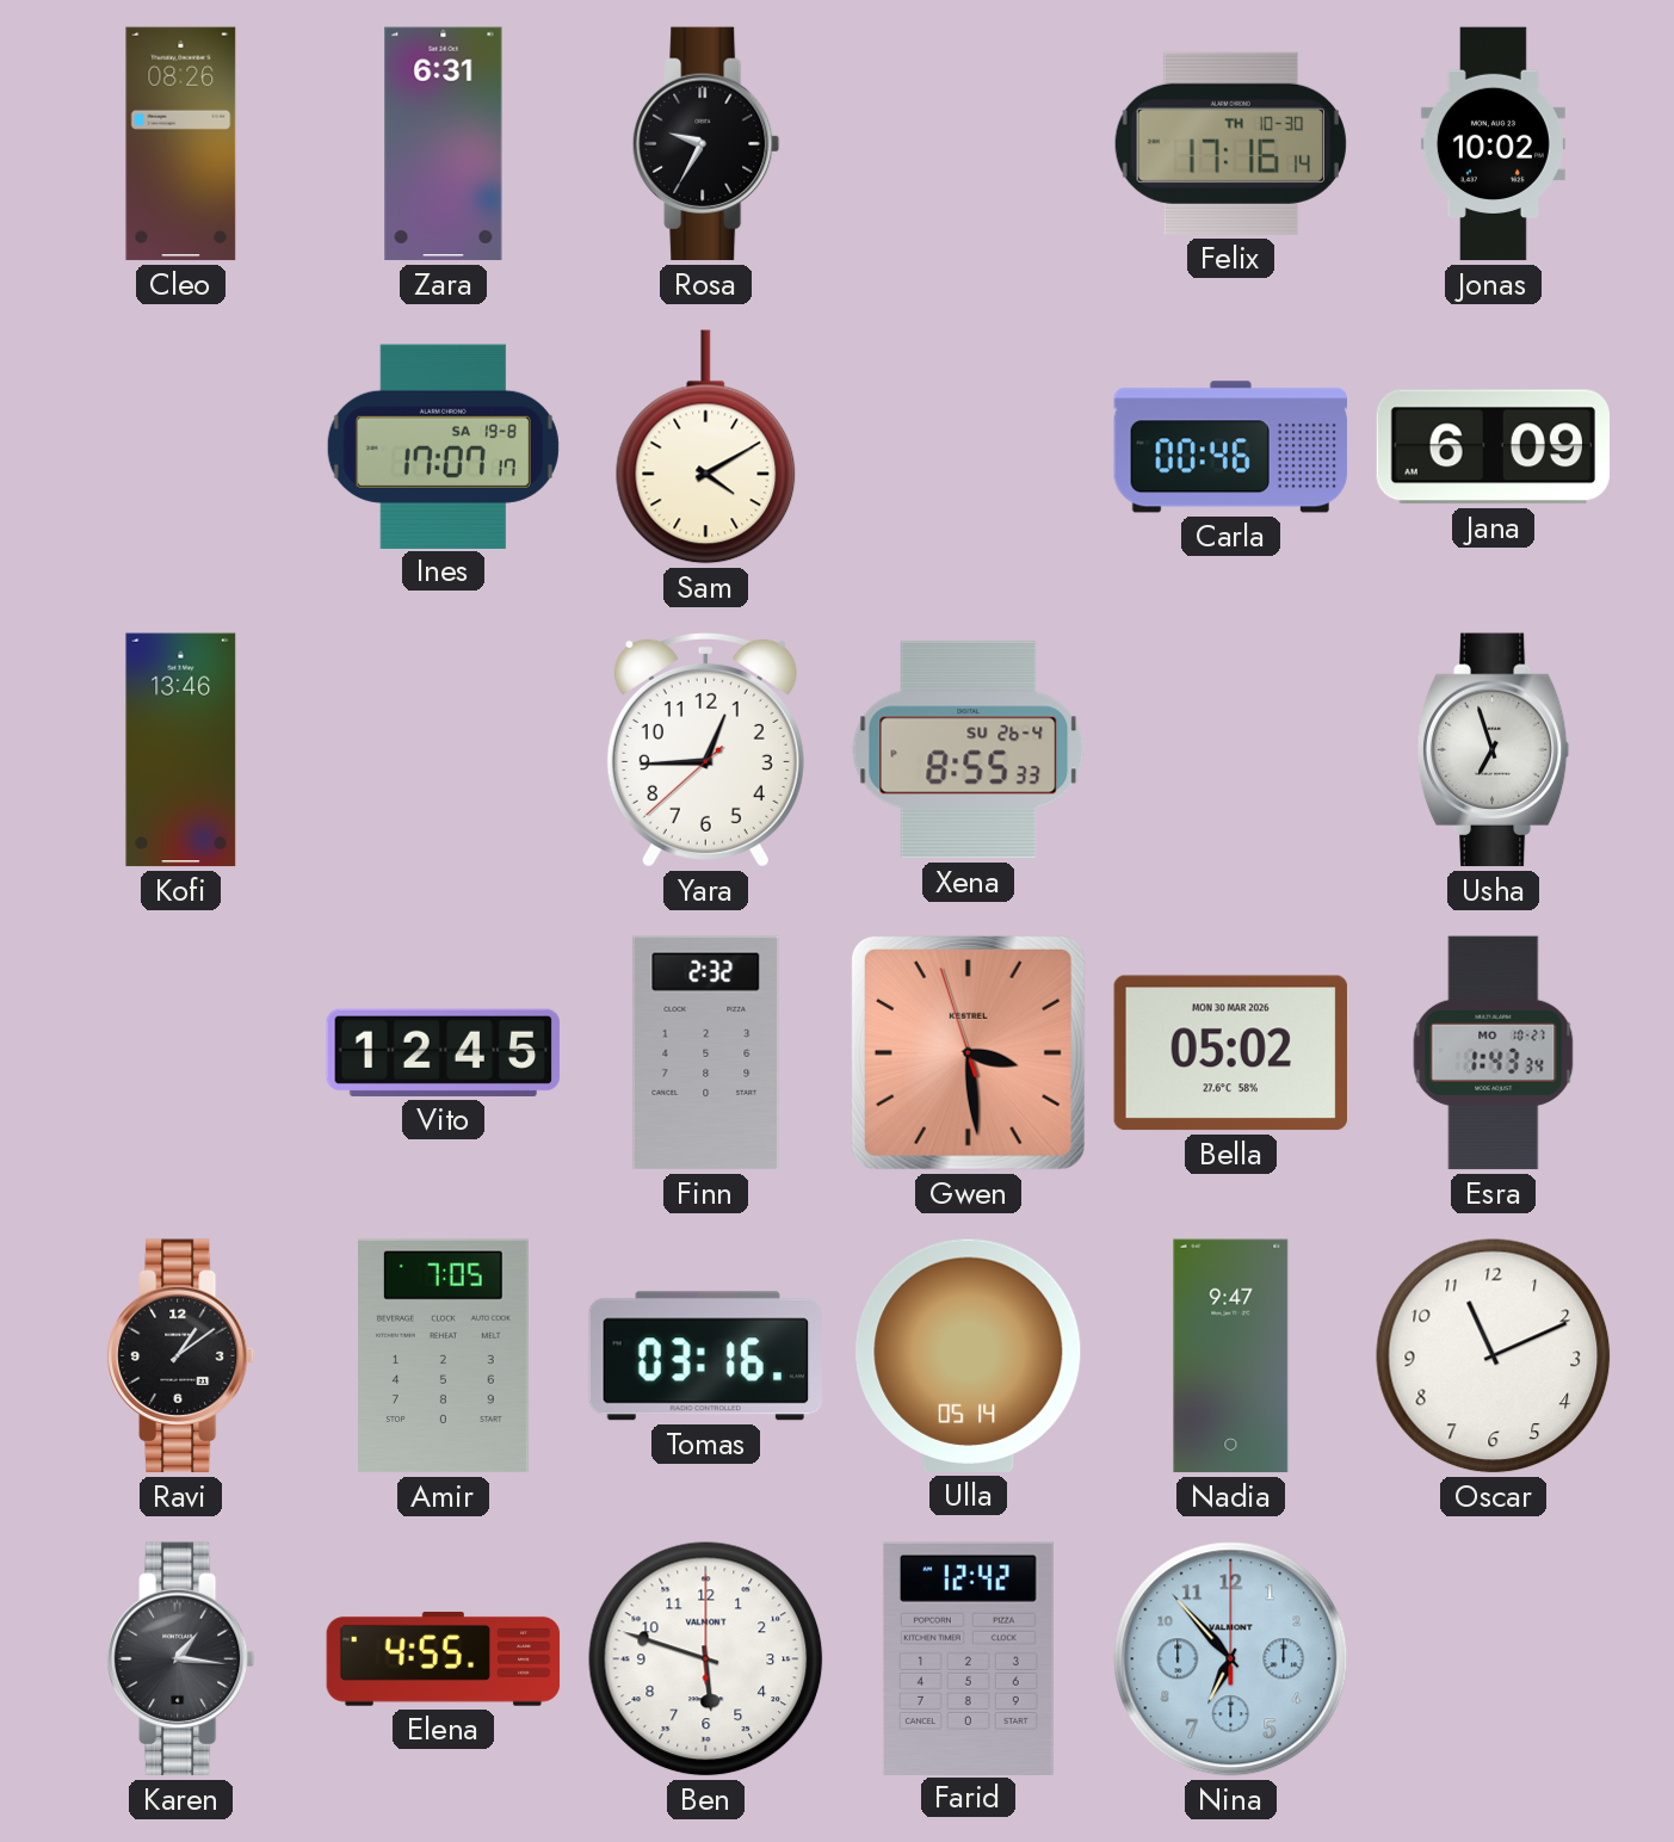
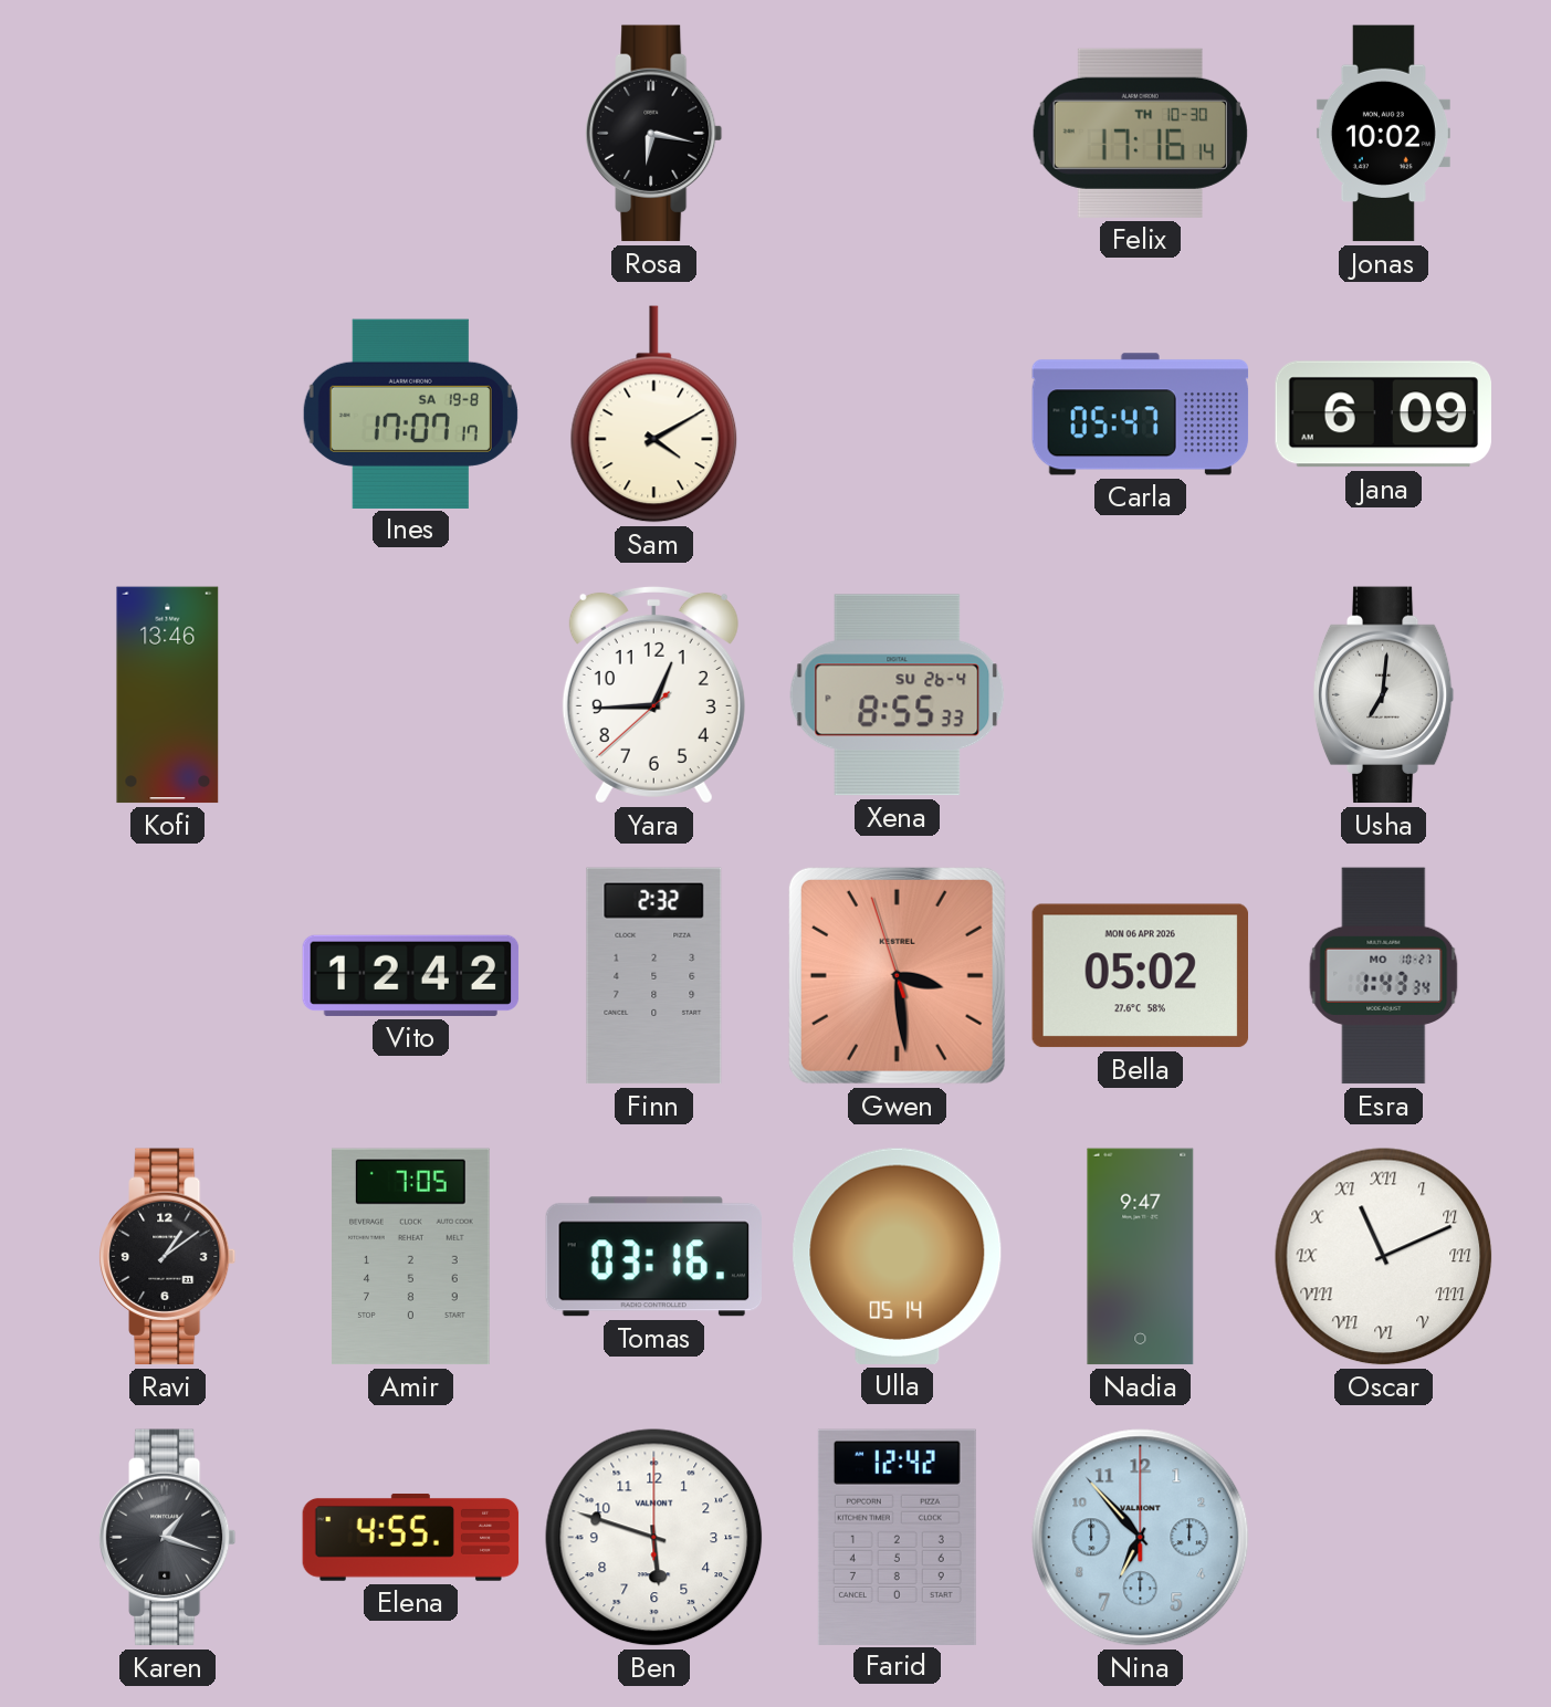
Cleo: 08:26 -> none
Zara: 6:31 -> none
Rosa: 9:35 -> 6:17
Carla: 00:46 -> 05:47
Usha: 6:57 -> 7:01
Vito: 12:45 -> 12:42
Bella date: MON 30 MAR 2026 -> MON 06 APR 2026
Oscar numerals: Arabic -> Roman
Karen: 1:16 -> 1:18
